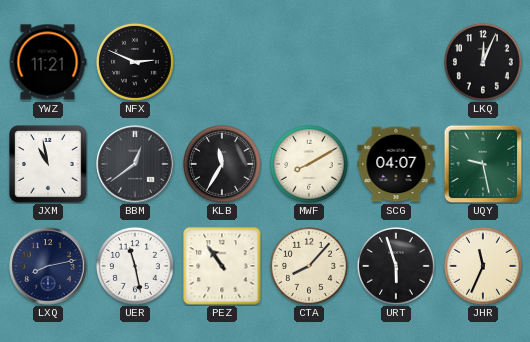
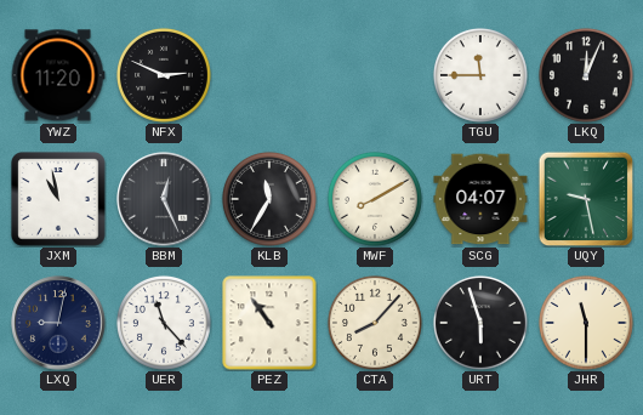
YWZ: 11:21 -> 11:20
TGU: none -> 11:45
BBM: 12:39 -> 12:26
LXQ: 8:13 -> 9:02
UER: 11:28 -> 11:23
JHR: 11:34 -> 11:30
